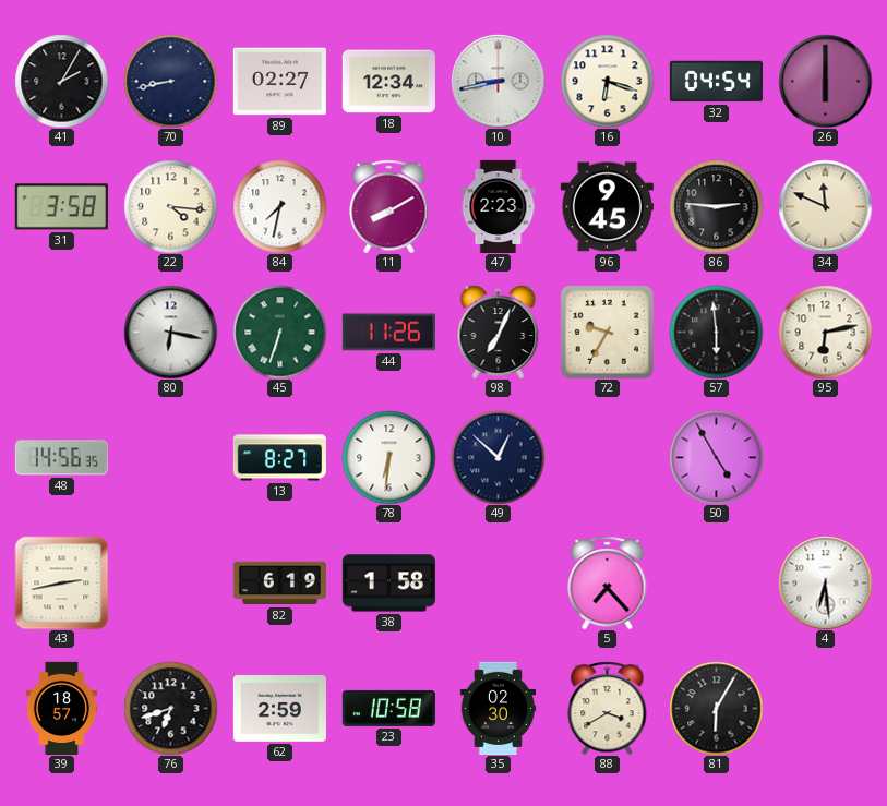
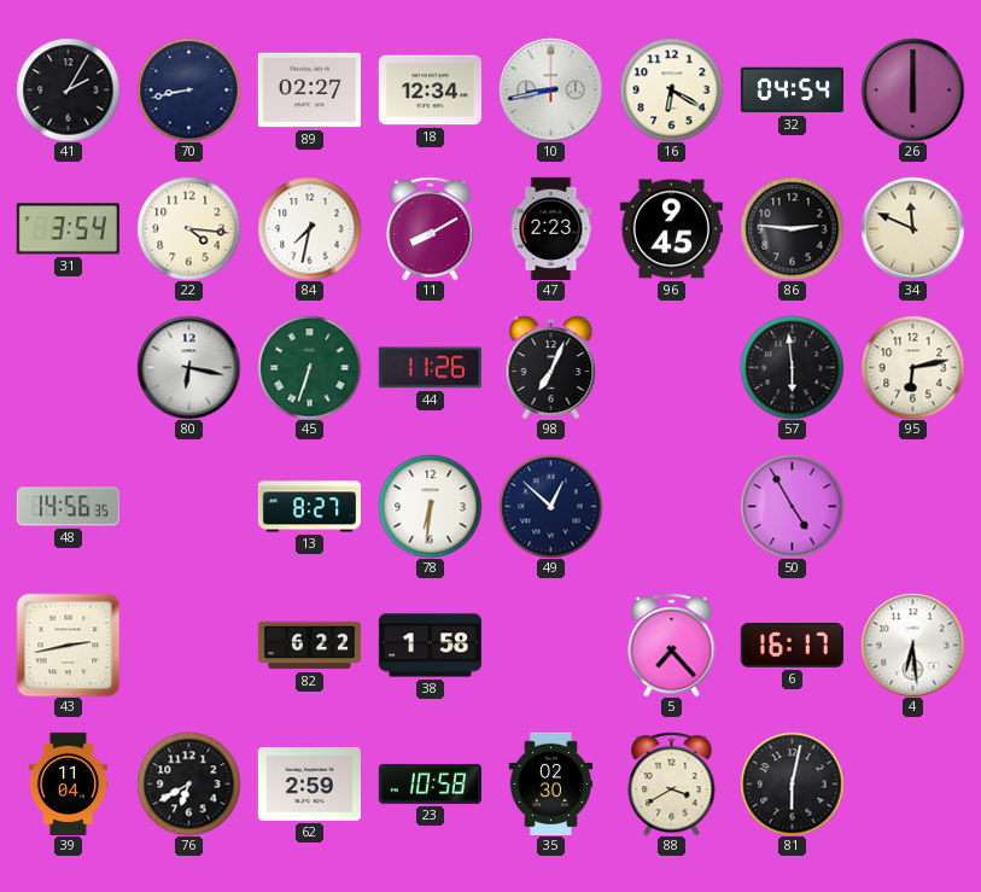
16: 6:18 -> 6:20
31: 3:58 -> 3:54
72: 9:35 -> none
82: 6:19 -> 6:22
6: none -> 16:17
39: 18:57 -> 11:04
76: 6:42 -> 6:40
81: 6:05 -> 6:02
